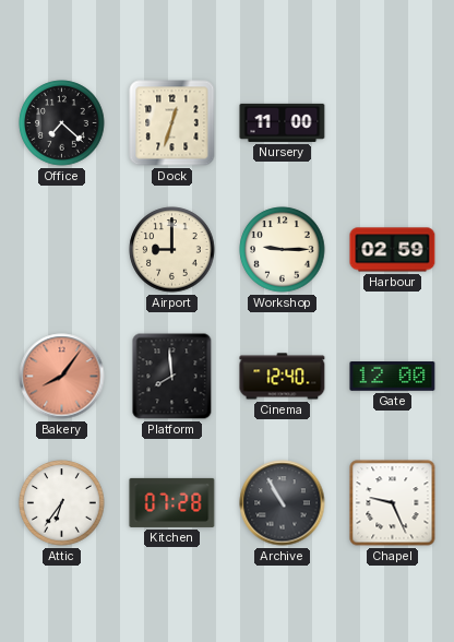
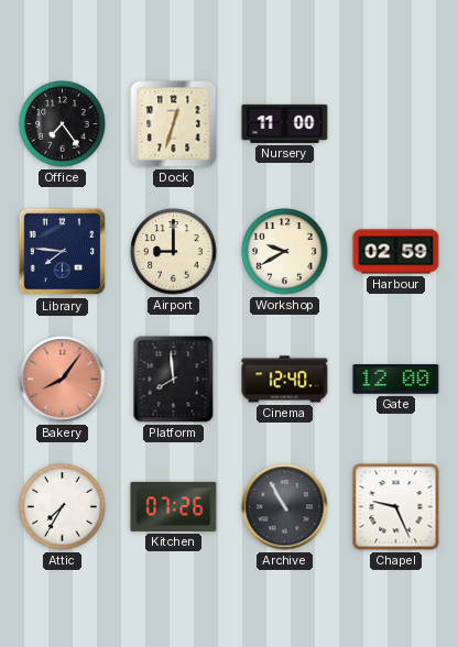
Office: 7:22 -> 7:24
Library: none -> 7:46
Workshop: 9:15 -> 9:40
Attic: 6:36 -> 7:35
Kitchen: 07:28 -> 07:26
